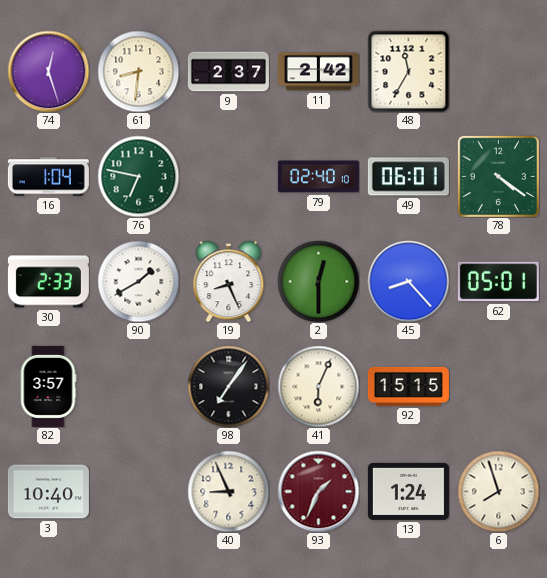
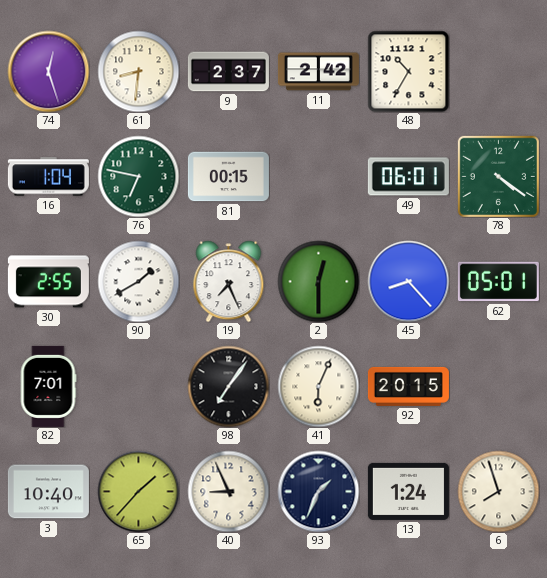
48: 11:35 -> 10:35
81: none -> 00:15
79: 02:40 -> none
30: 2:33 -> 2:55
19: 8:26 -> 7:26
82: 3:57 -> 7:01
92: 15:15 -> 20:15
65: none -> 1:37
93 dial: burgundy -> navy
